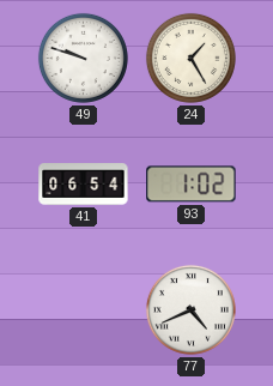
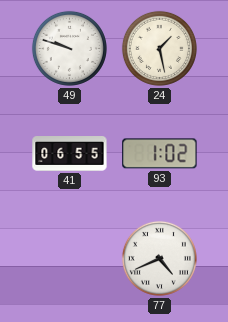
24: 1:25 -> 1:28
41: 06:54 -> 06:55
